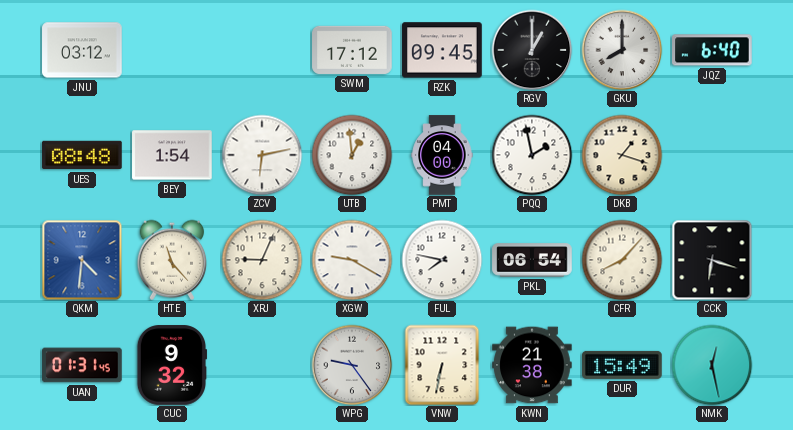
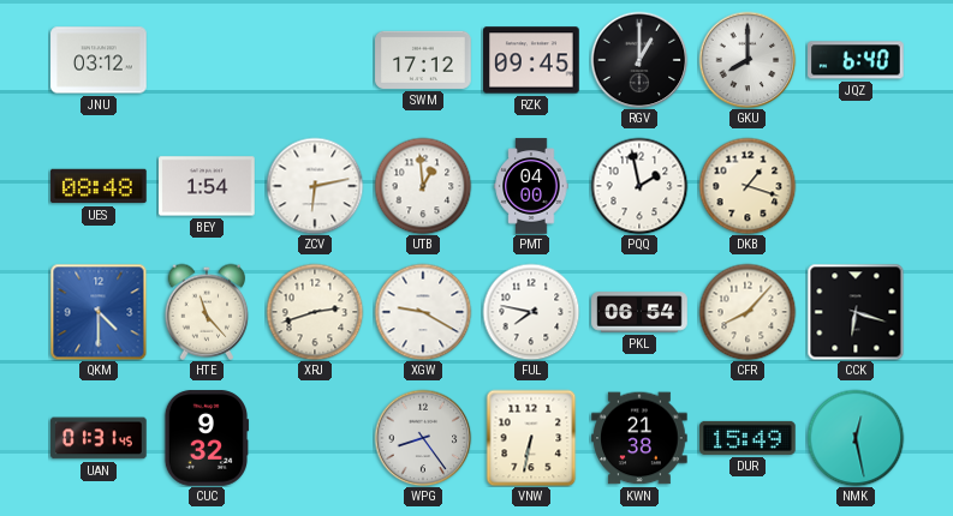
QKM: 4:31 -> 4:30
XRJ: 9:04 -> 2:42
WPG: 9:24 -> 8:24
